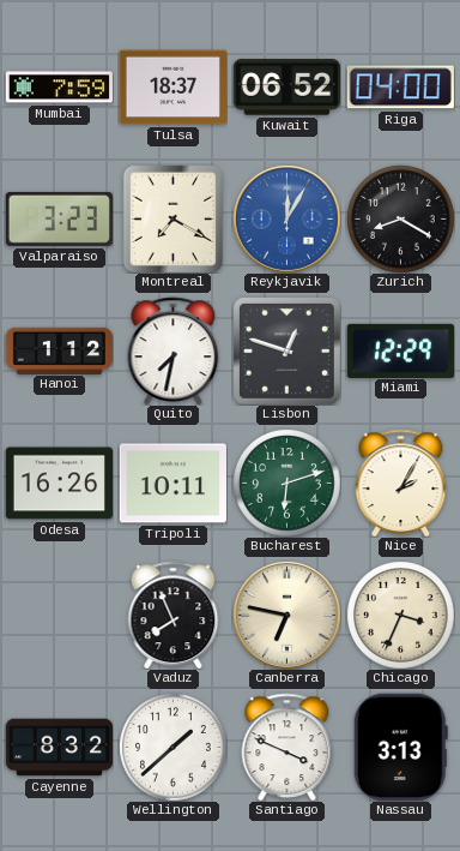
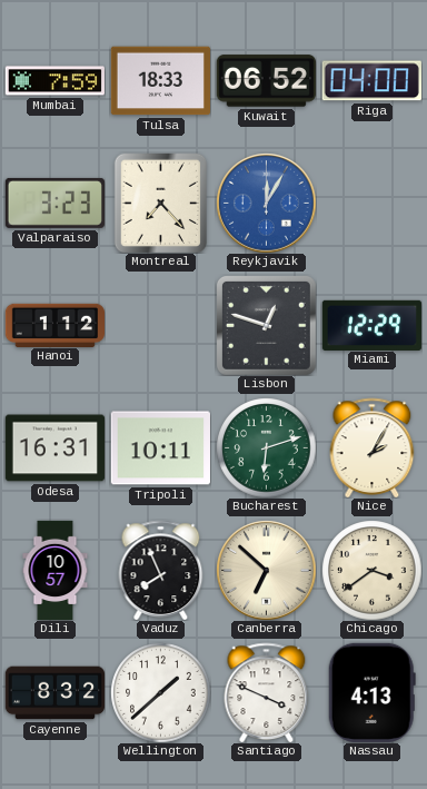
Tulsa: 18:37 -> 18:33
Montreal: 7:20 -> 7:23
Zurich: 8:20 -> none
Quito: 7:32 -> none
Odesa: 16:26 -> 16:31
Dili: none -> 10:57
Canberra: 6:47 -> 6:52
Chicago: 3:34 -> 3:39
Nassau: 3:13 -> 4:13
